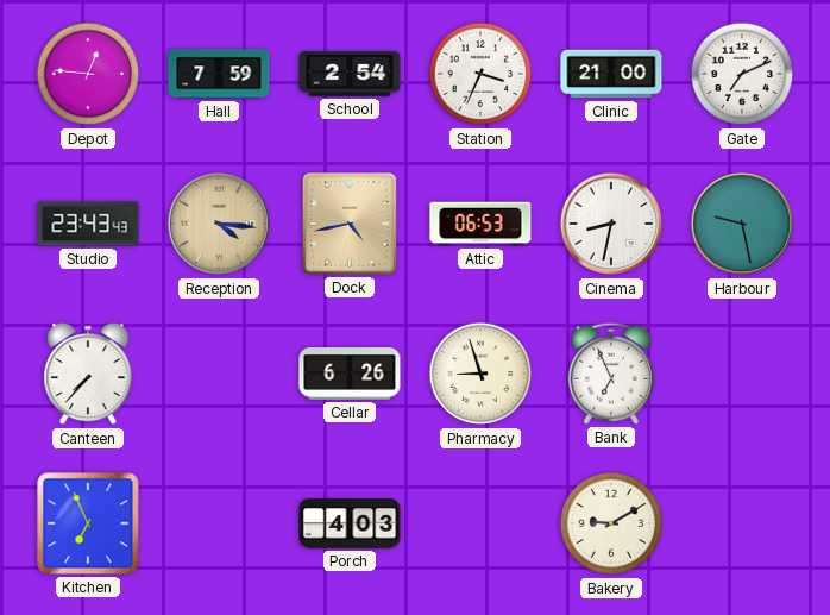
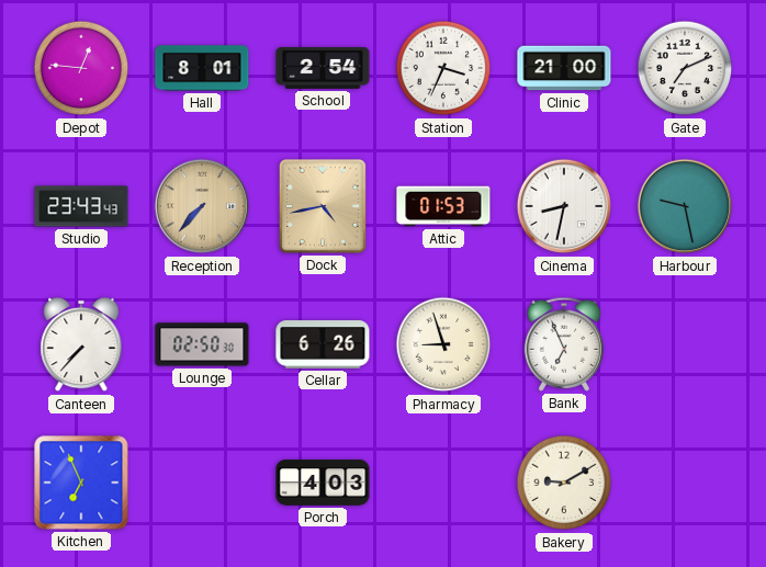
Hall: 7:59 -> 8:01
Reception: 4:16 -> 7:37
Attic: 06:53 -> 01:53
Lounge: none -> 02:50
